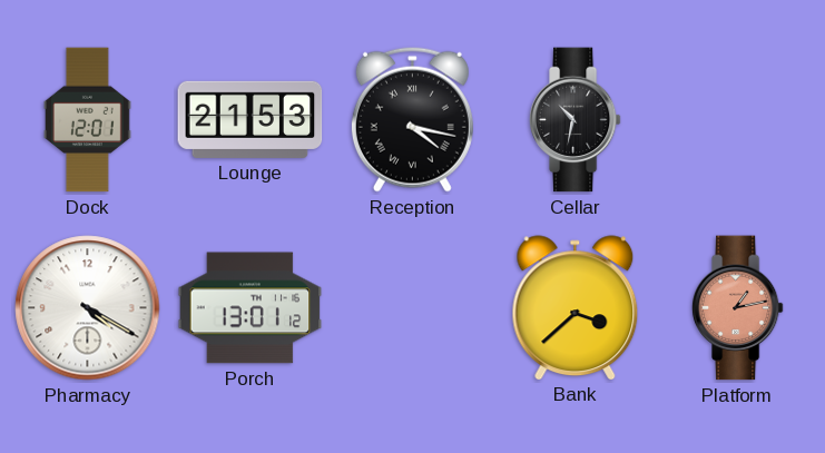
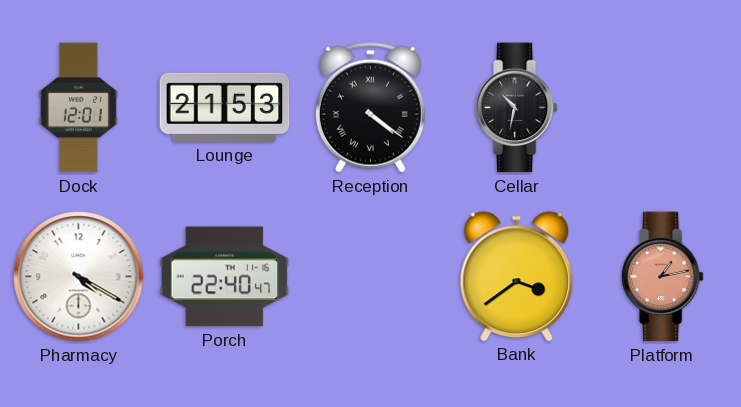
Reception: 4:17 -> 4:21
Porch: 13:01 -> 22:40
Bank: 3:38 -> 3:39
